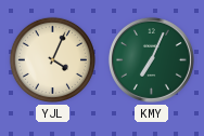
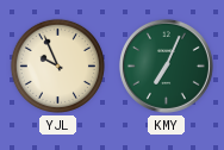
YJL: 4:04 -> 9:56
